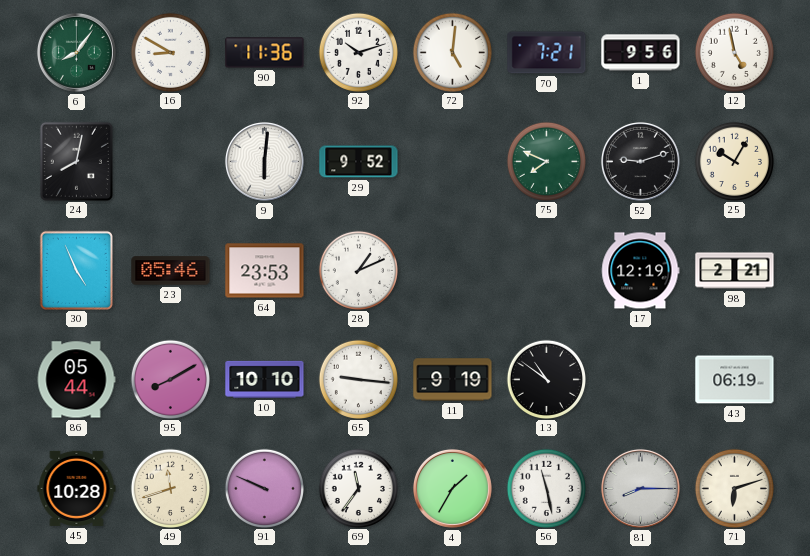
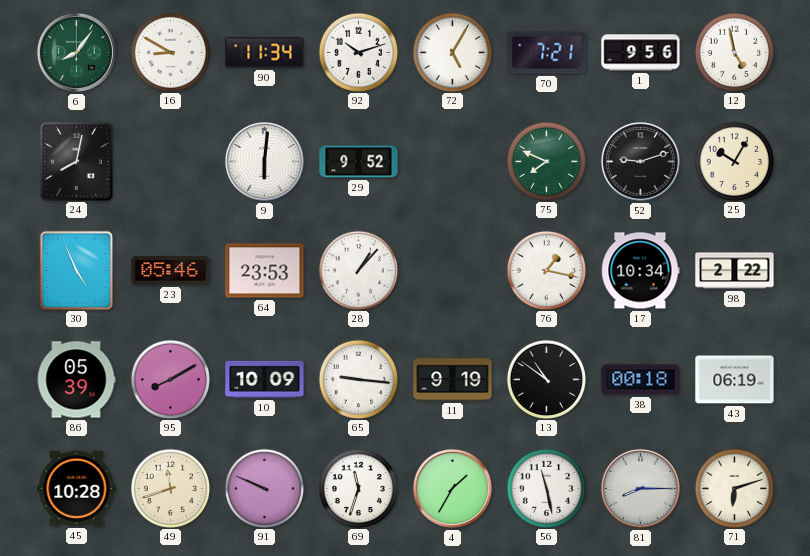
90: 11:36 -> 11:34
72: 5:01 -> 5:05
28: 1:11 -> 1:07
76: none -> 1:17
17: 12:19 -> 10:34
98: 2:21 -> 2:22
86: 05:44 -> 05:39
10: 10:10 -> 10:09
38: none -> 00:18
69: 11:36 -> 11:33
